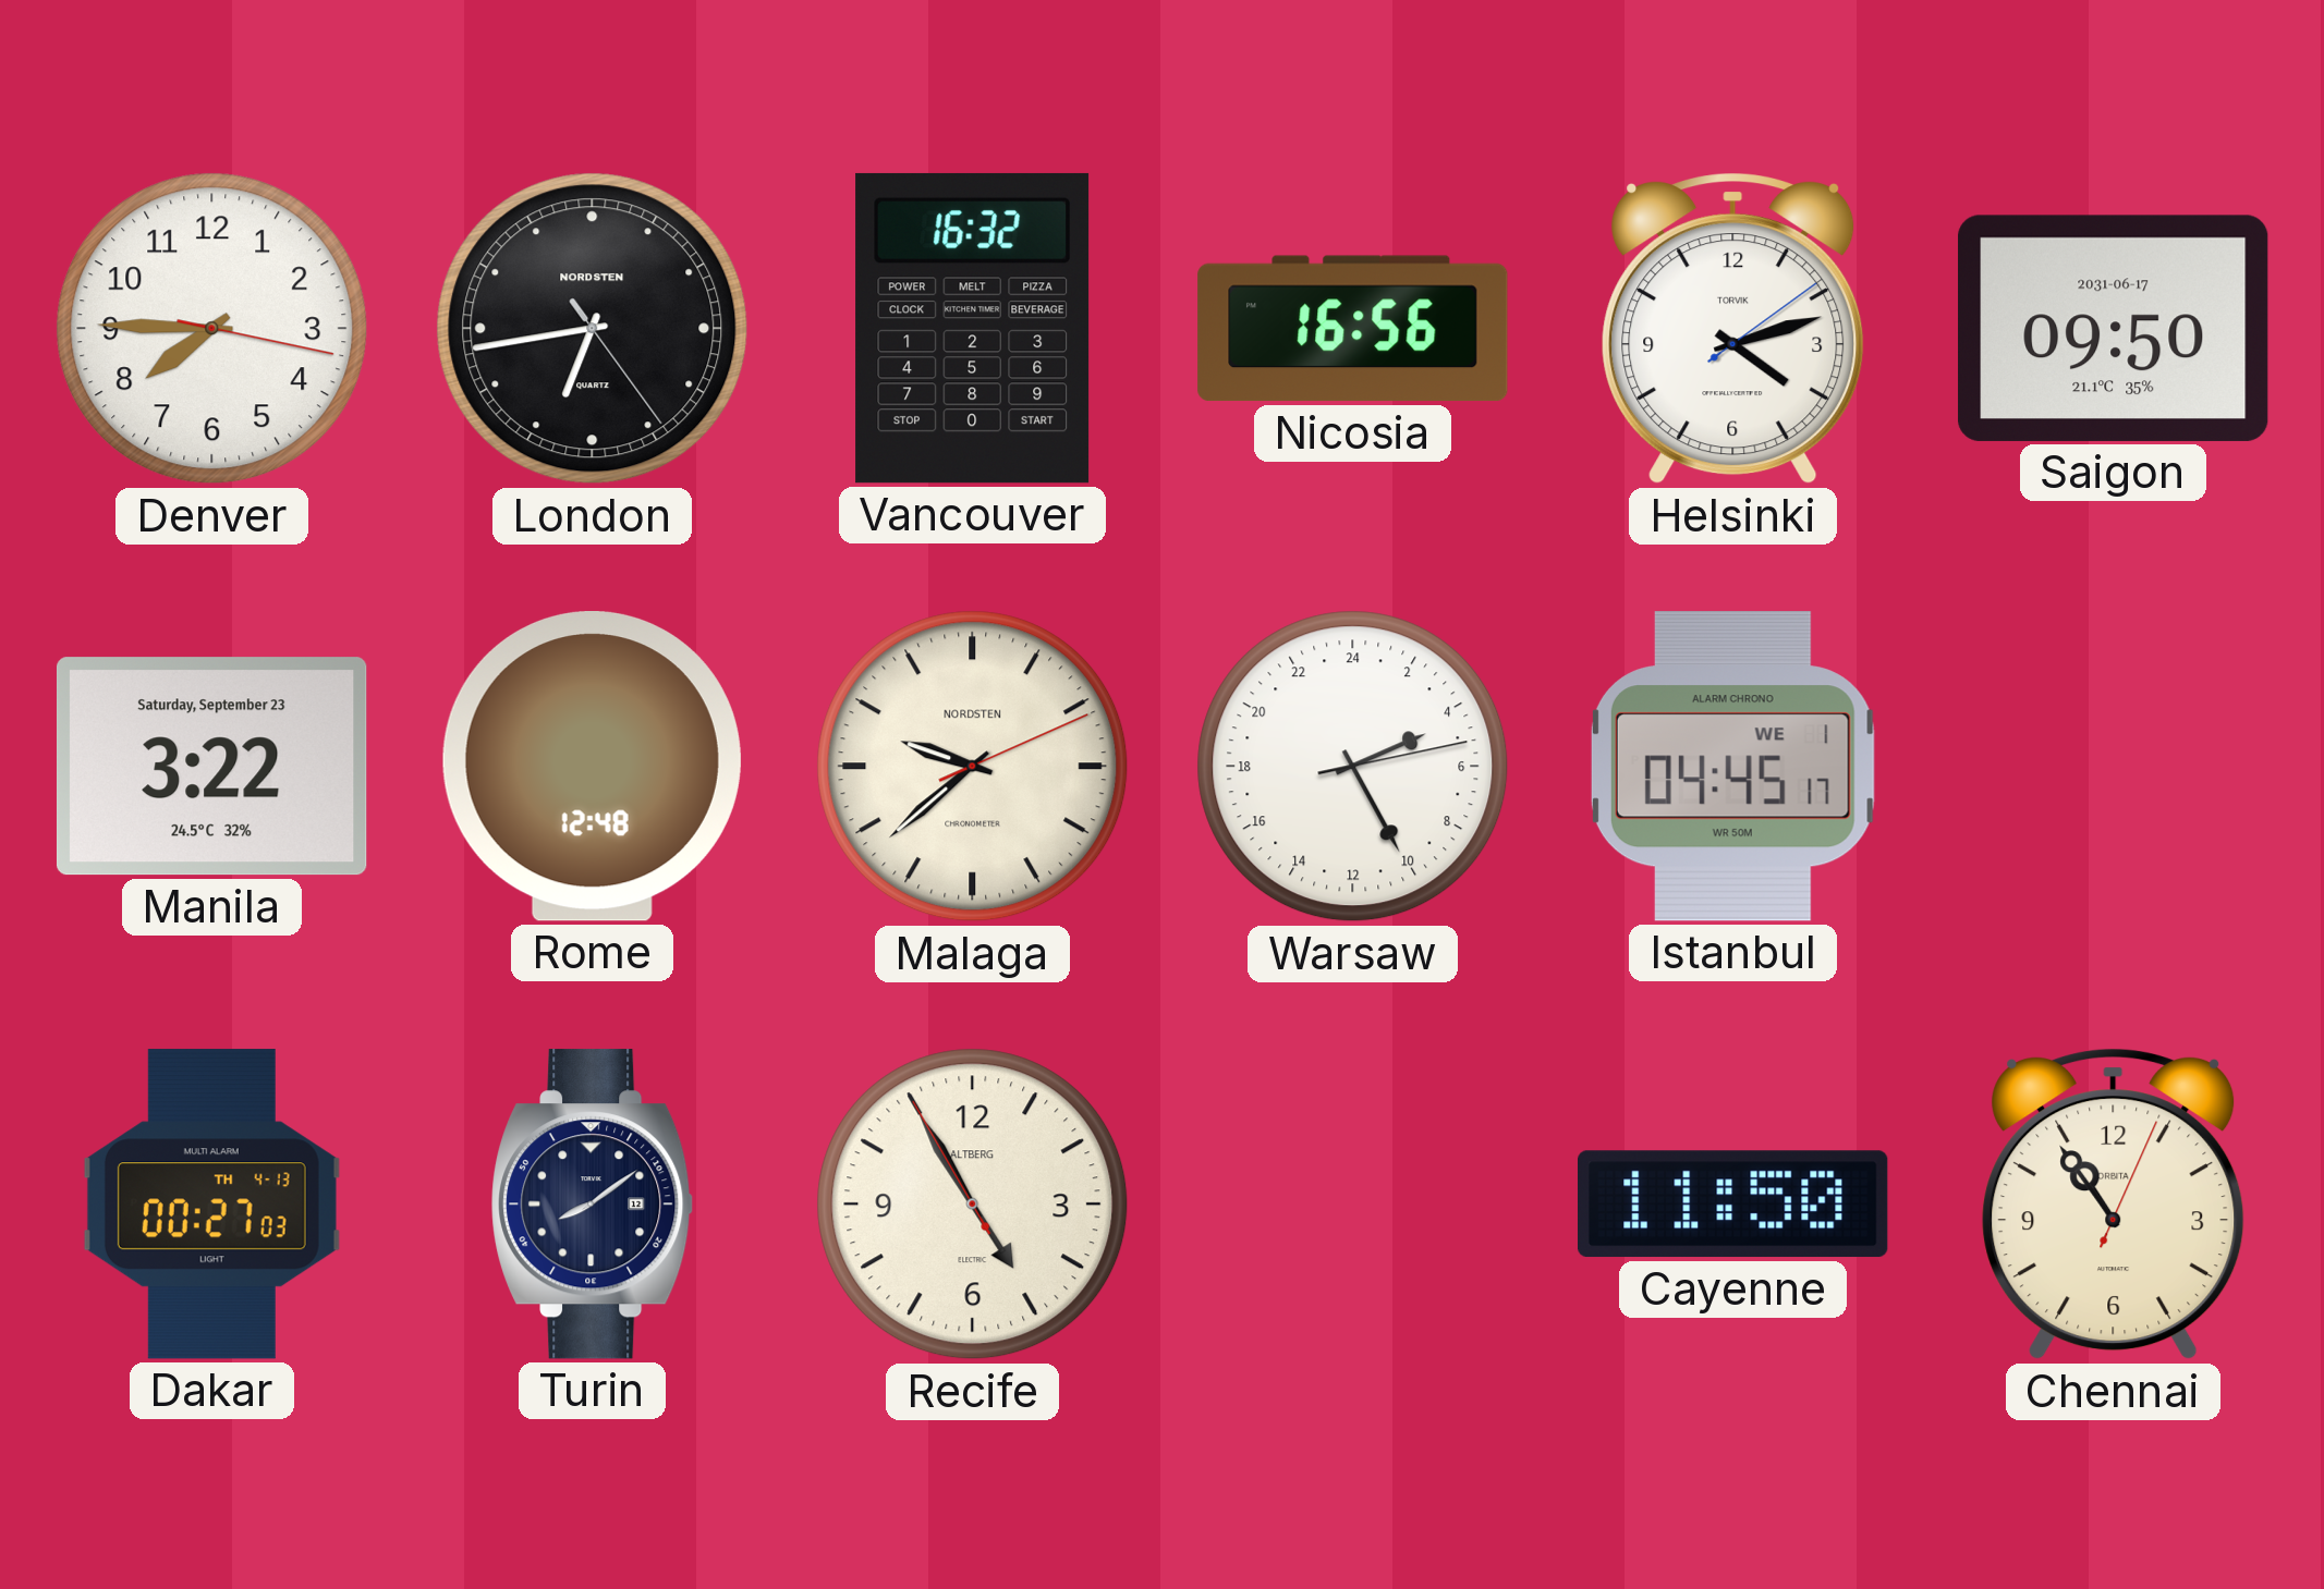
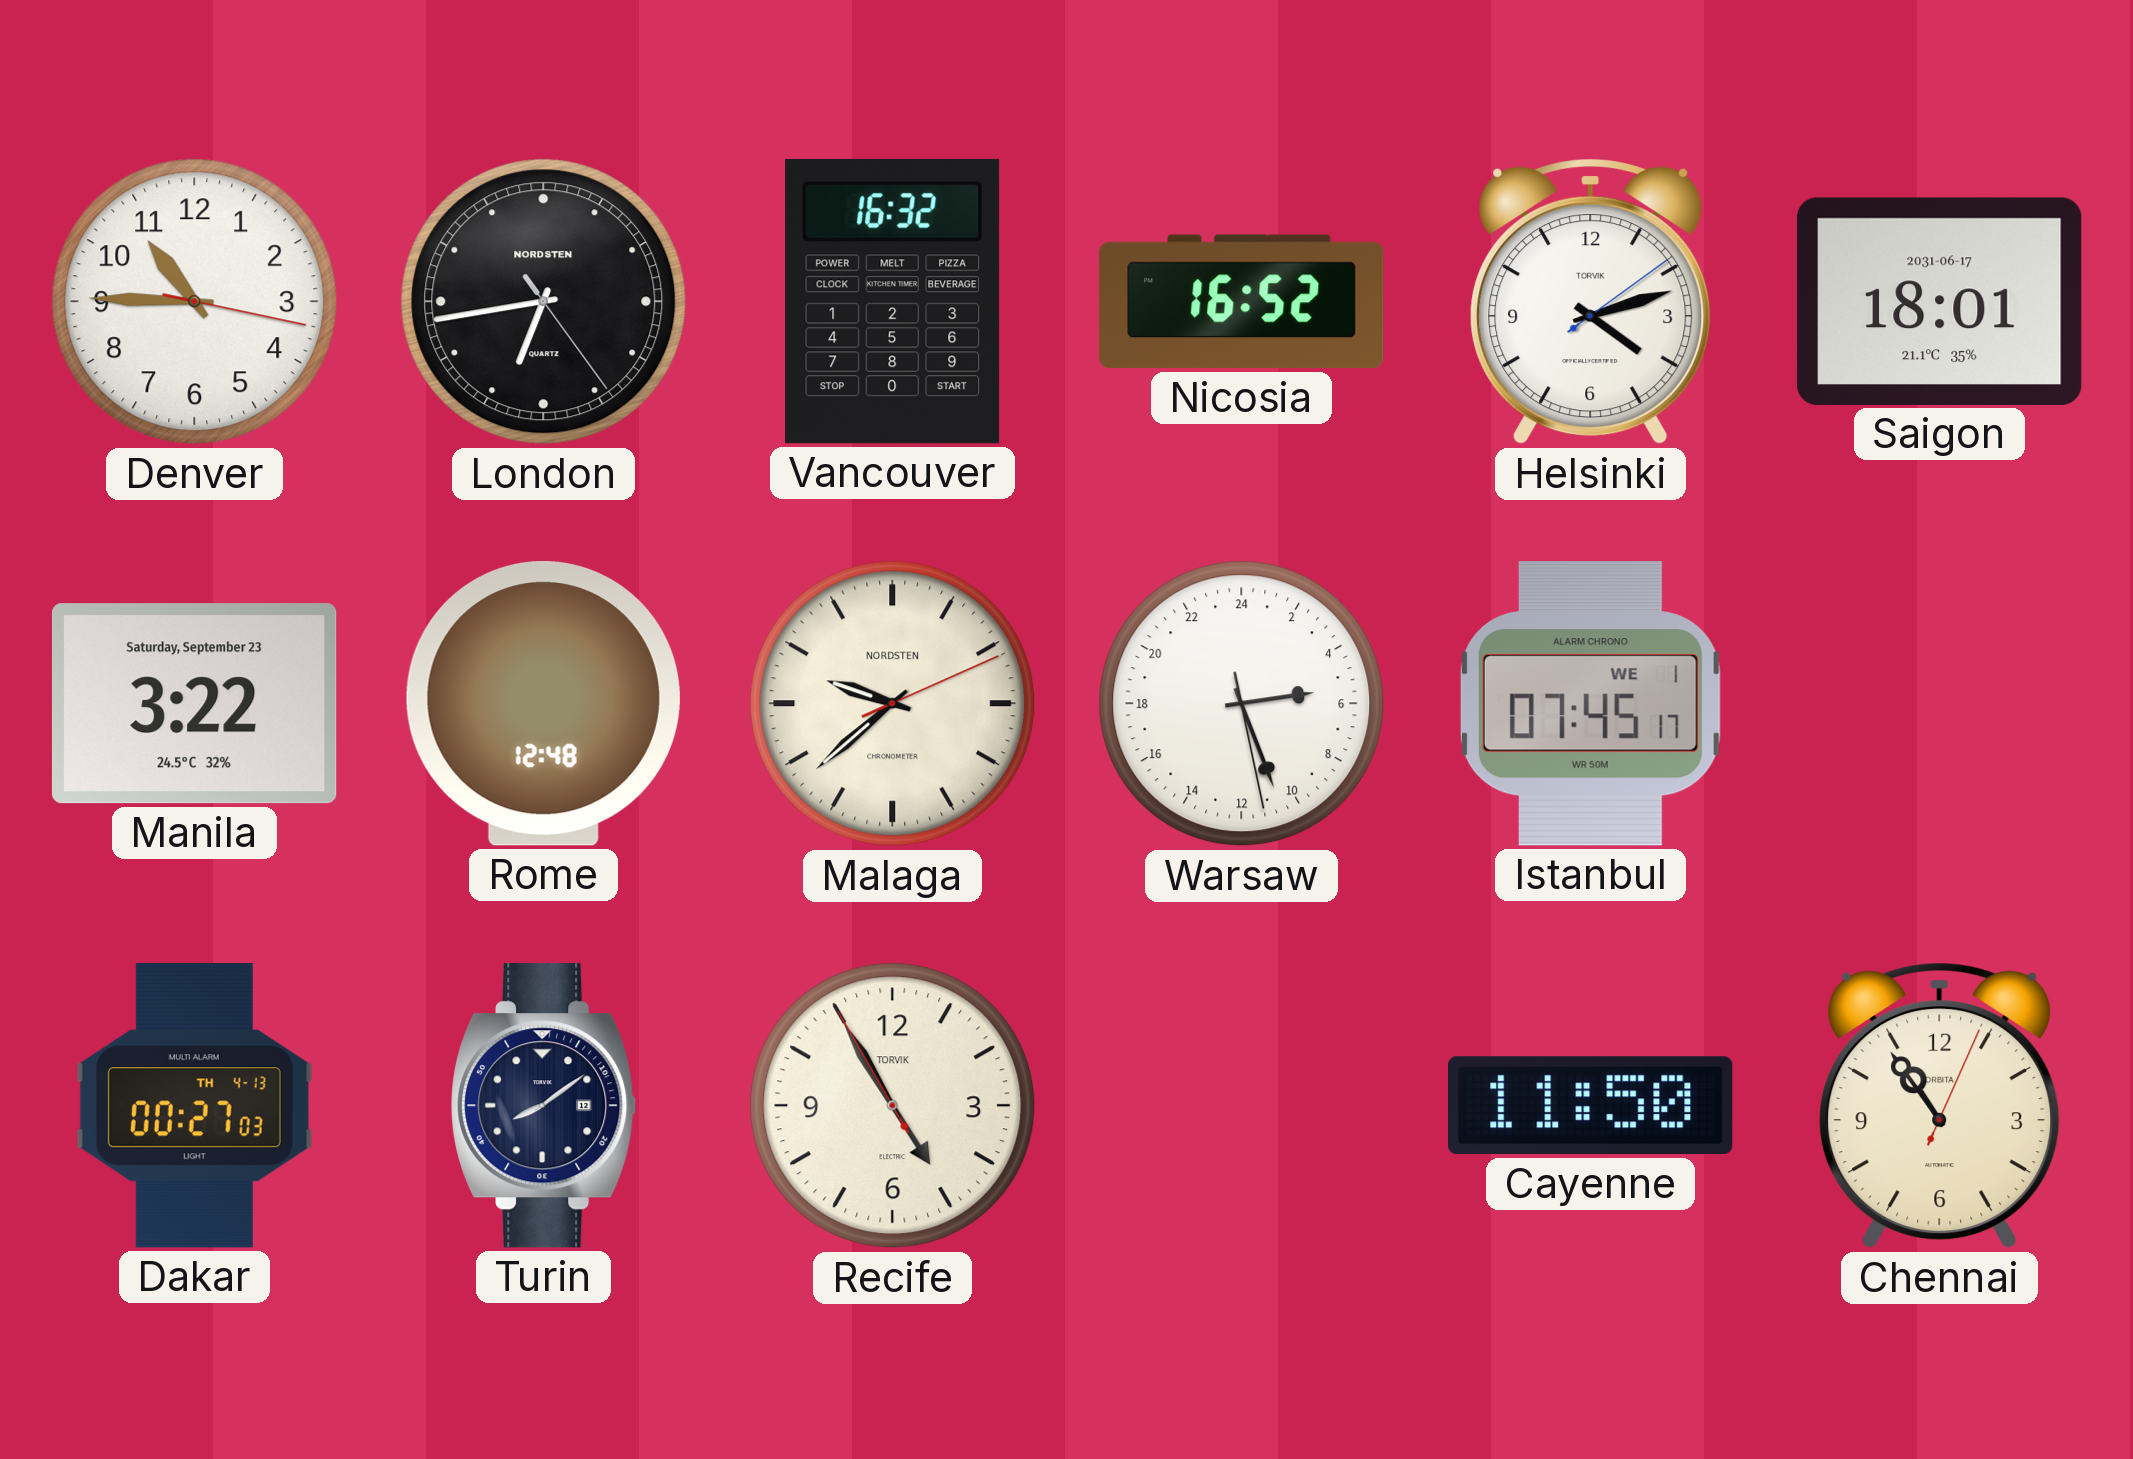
Denver: 7:45 -> 10:45
Nicosia: 16:56 -> 16:52
Saigon: 09:50 -> 18:01
Warsaw: 4:25 -> 5:26
Istanbul: 04:45 -> 07:45
Recife brand: ALTBERG -> TORVIK
